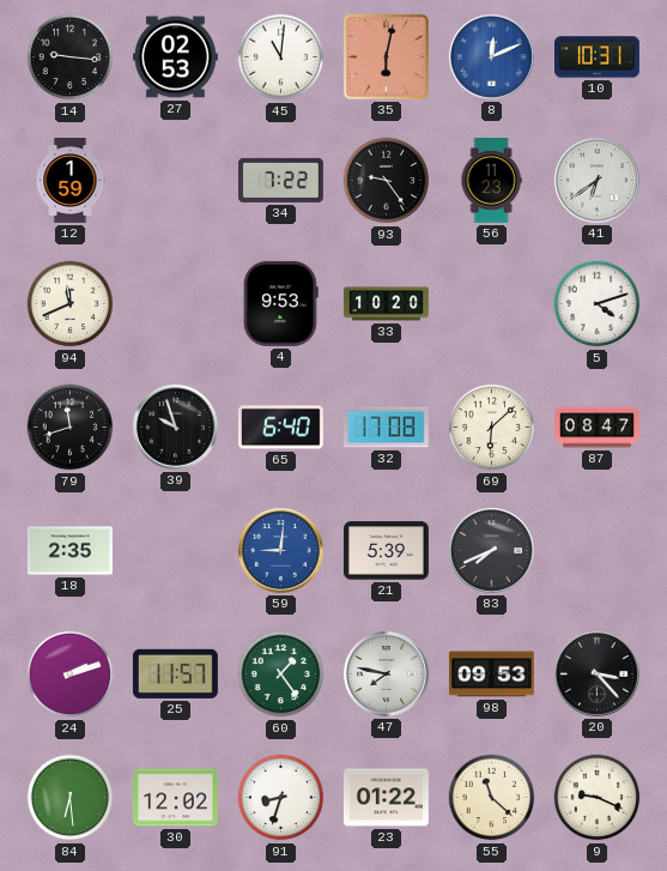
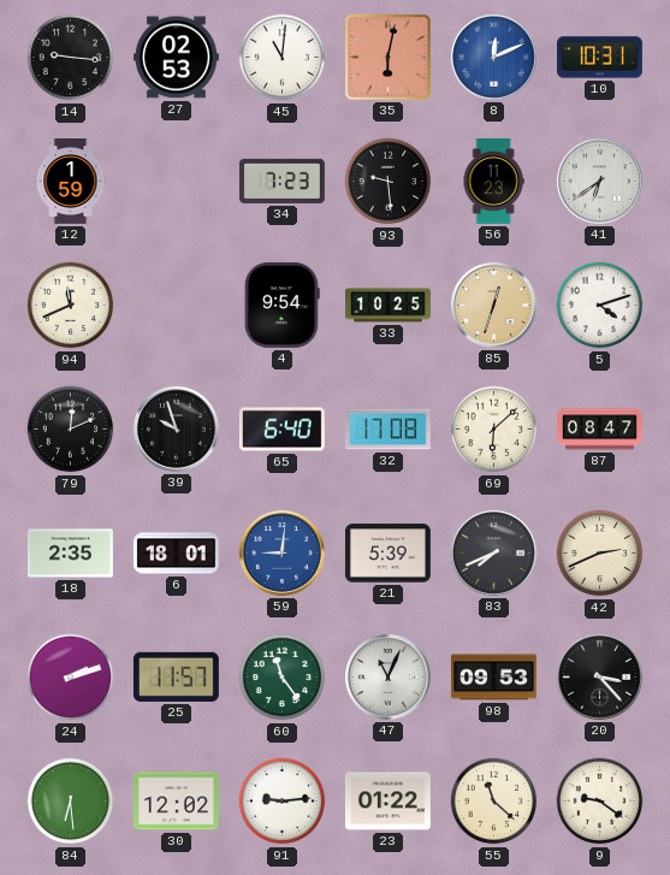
34: 7:22 -> 7:23
93: 9:24 -> 9:29
4: 9:53 -> 9:54
33: 10:20 -> 10:25
85: none -> 12:33
79: 11:42 -> 12:11
6: none -> 18:01
42: none -> 2:41
60: 1:24 -> 11:24
47: 7:47 -> 11:04
91: 8:33 -> 9:14
9: 9:19 -> 9:21
